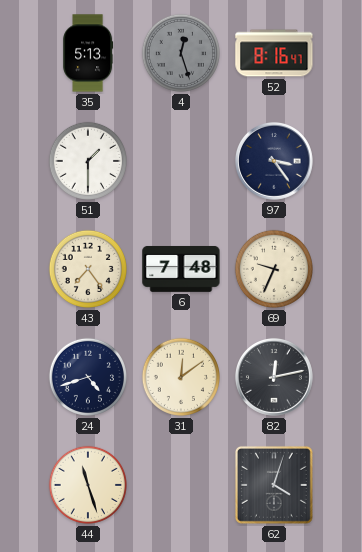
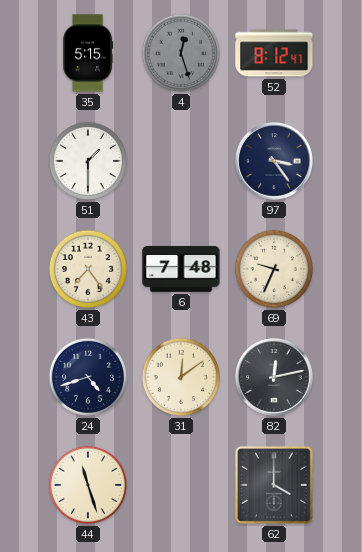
35: 5:13 -> 5:15
52: 8:16 -> 8:12
62: 4:03 -> 4:00
